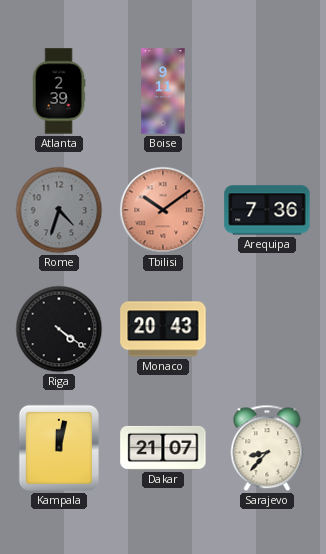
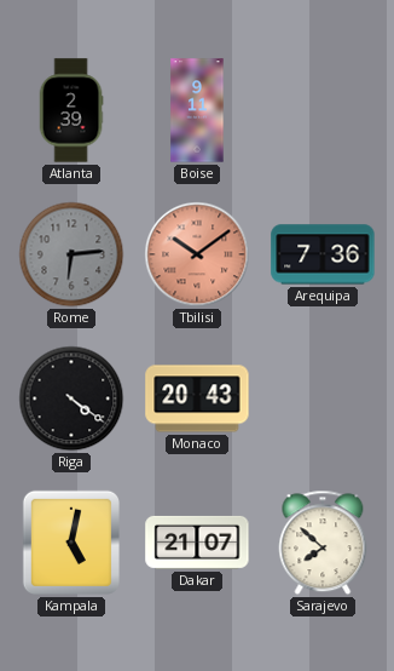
Rome: 4:33 -> 6:14
Kampala: 12:02 -> 5:02
Sarajevo: 8:37 -> 7:52
